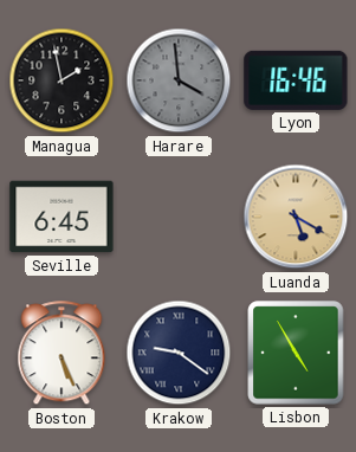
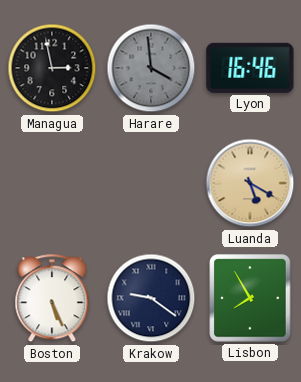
Managua: 1:58 -> 2:58
Seville: 6:45 -> none
Lisbon: 4:55 -> 7:55
